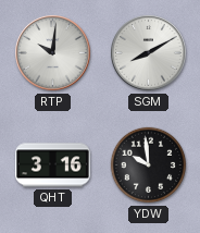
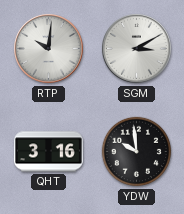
SGM: 8:10 -> 3:10
